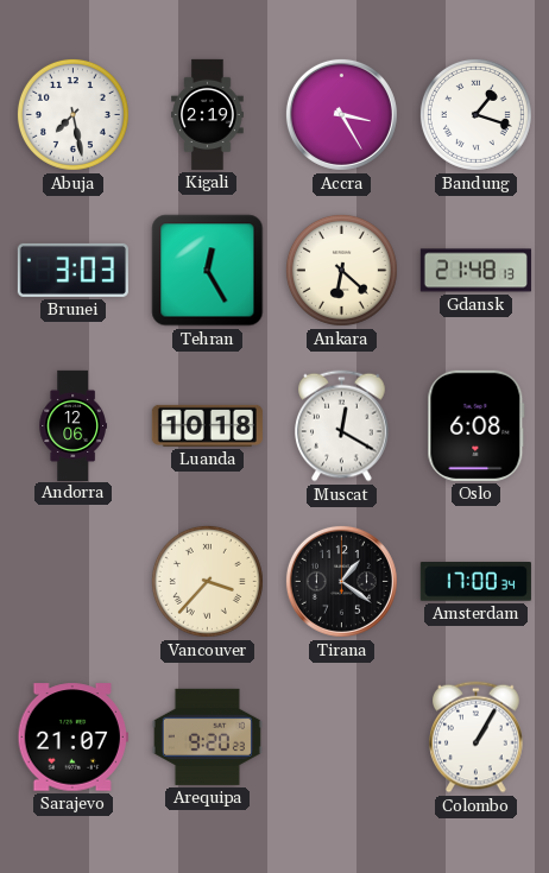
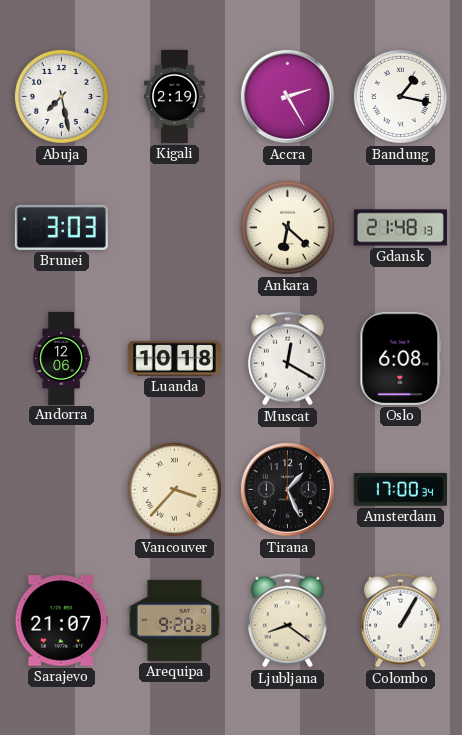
Accra: 3:25 -> 2:25
Bandung: 1:18 -> 1:17
Tehran: 12:25 -> none
Tirana: 1:21 -> 1:26
Ljubljana: none -> 8:21
